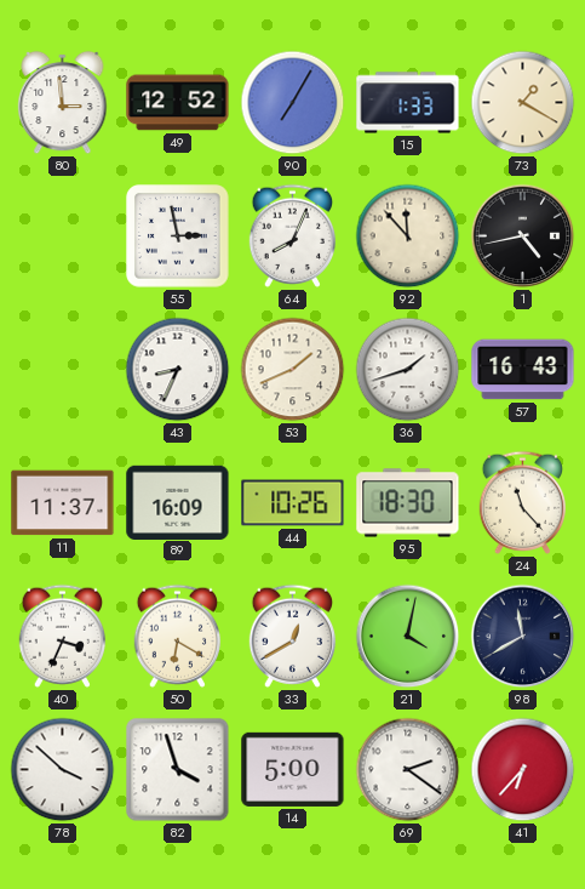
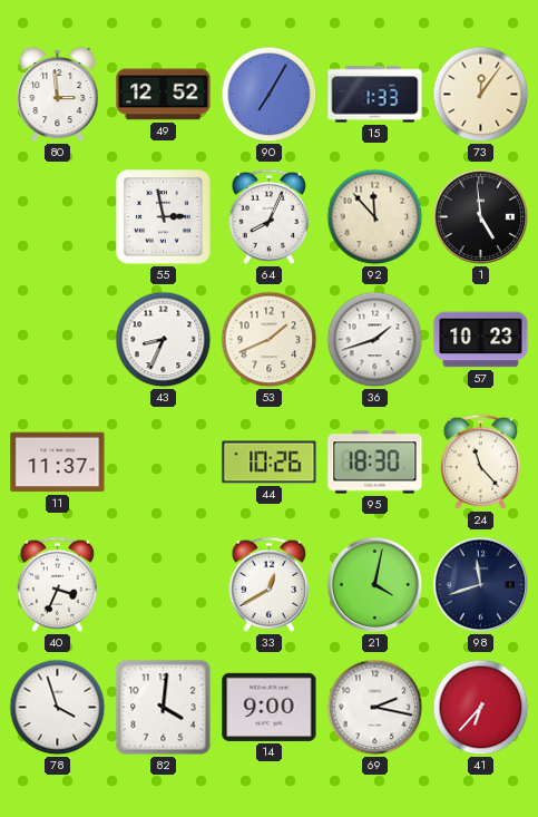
73: 1:20 -> 12:06
1: 4:43 -> 4:59
57: 16:43 -> 10:23
89: 16:09 -> none
50: 6:20 -> none
98: 11:40 -> 11:42
78: 3:52 -> 3:57
82: 3:57 -> 4:01
14: 5:00 -> 9:00
69: 2:21 -> 2:17
